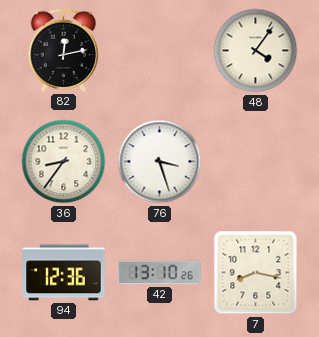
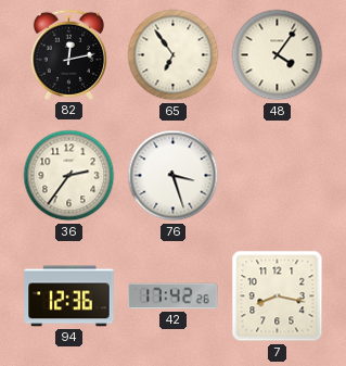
65: none -> 6:54
36: 8:36 -> 2:36
42: 13:10 -> 17:42
